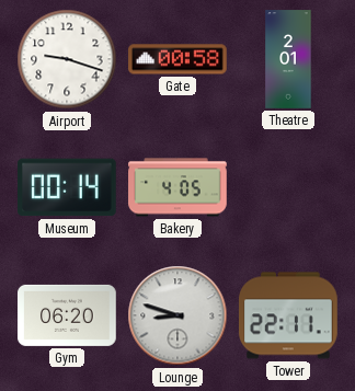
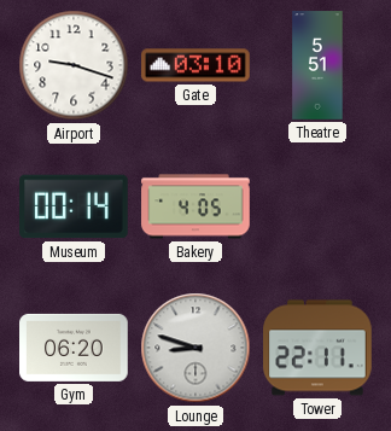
Gate: 00:58 -> 03:10
Theatre: 2:01 -> 5:51
